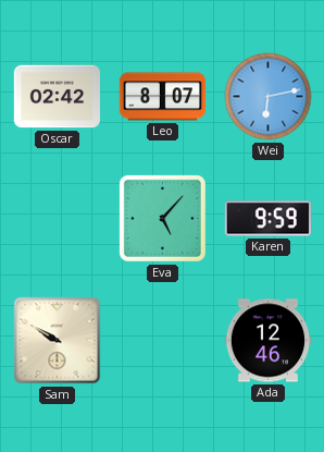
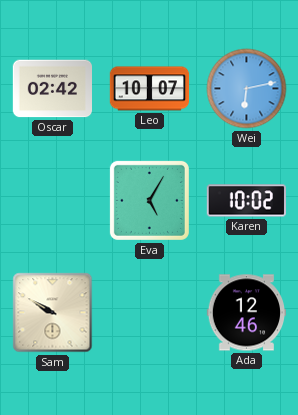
Leo: 8:07 -> 10:07
Eva: 5:07 -> 5:05
Karen: 9:59 -> 10:02
